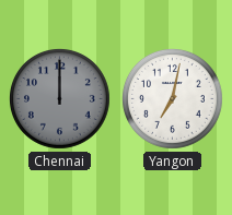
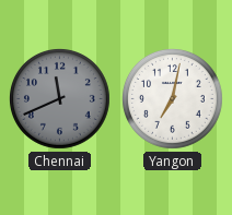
Chennai: 12:00 -> 11:41
